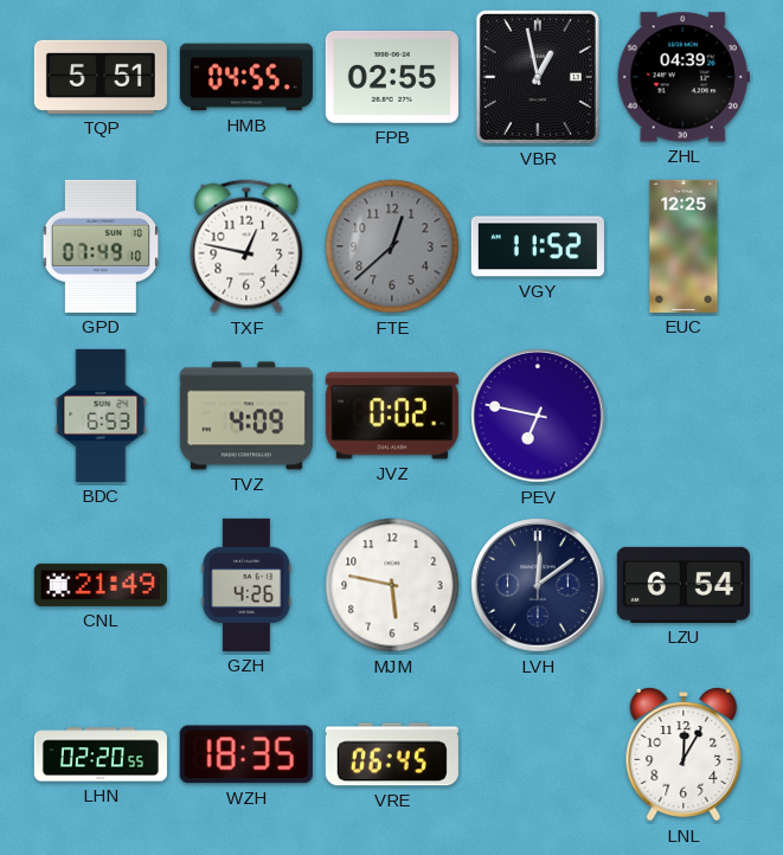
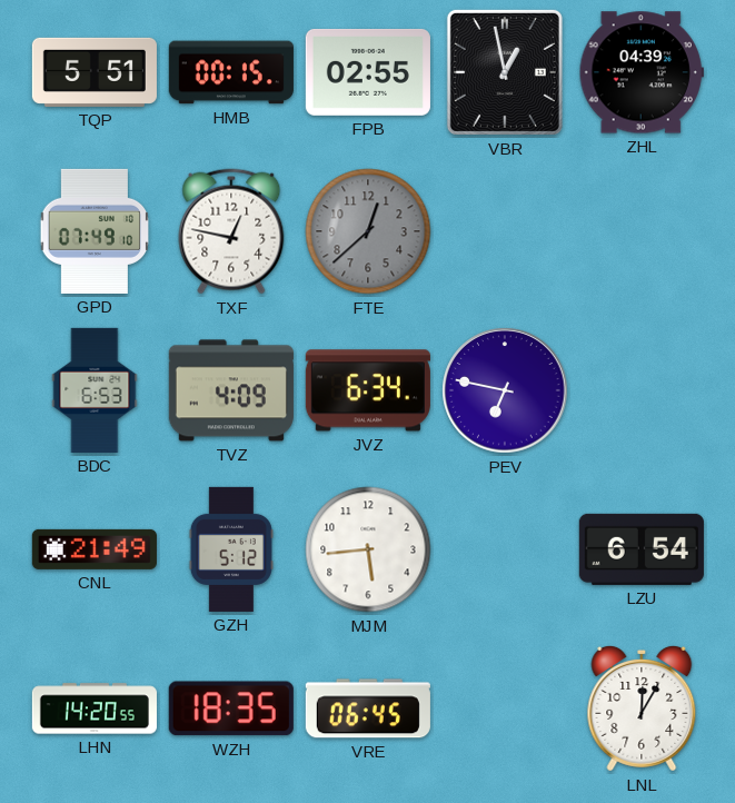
HMB: 04:55 -> 00:15
VGY: 11:52 -> none
EUC: 12:25 -> none
JVZ: 0:02 -> 6:34
GZH: 4:26 -> 5:12
MJM: 5:47 -> 5:44
LVH: 12:09 -> none
LHN: 02:20 -> 14:20
